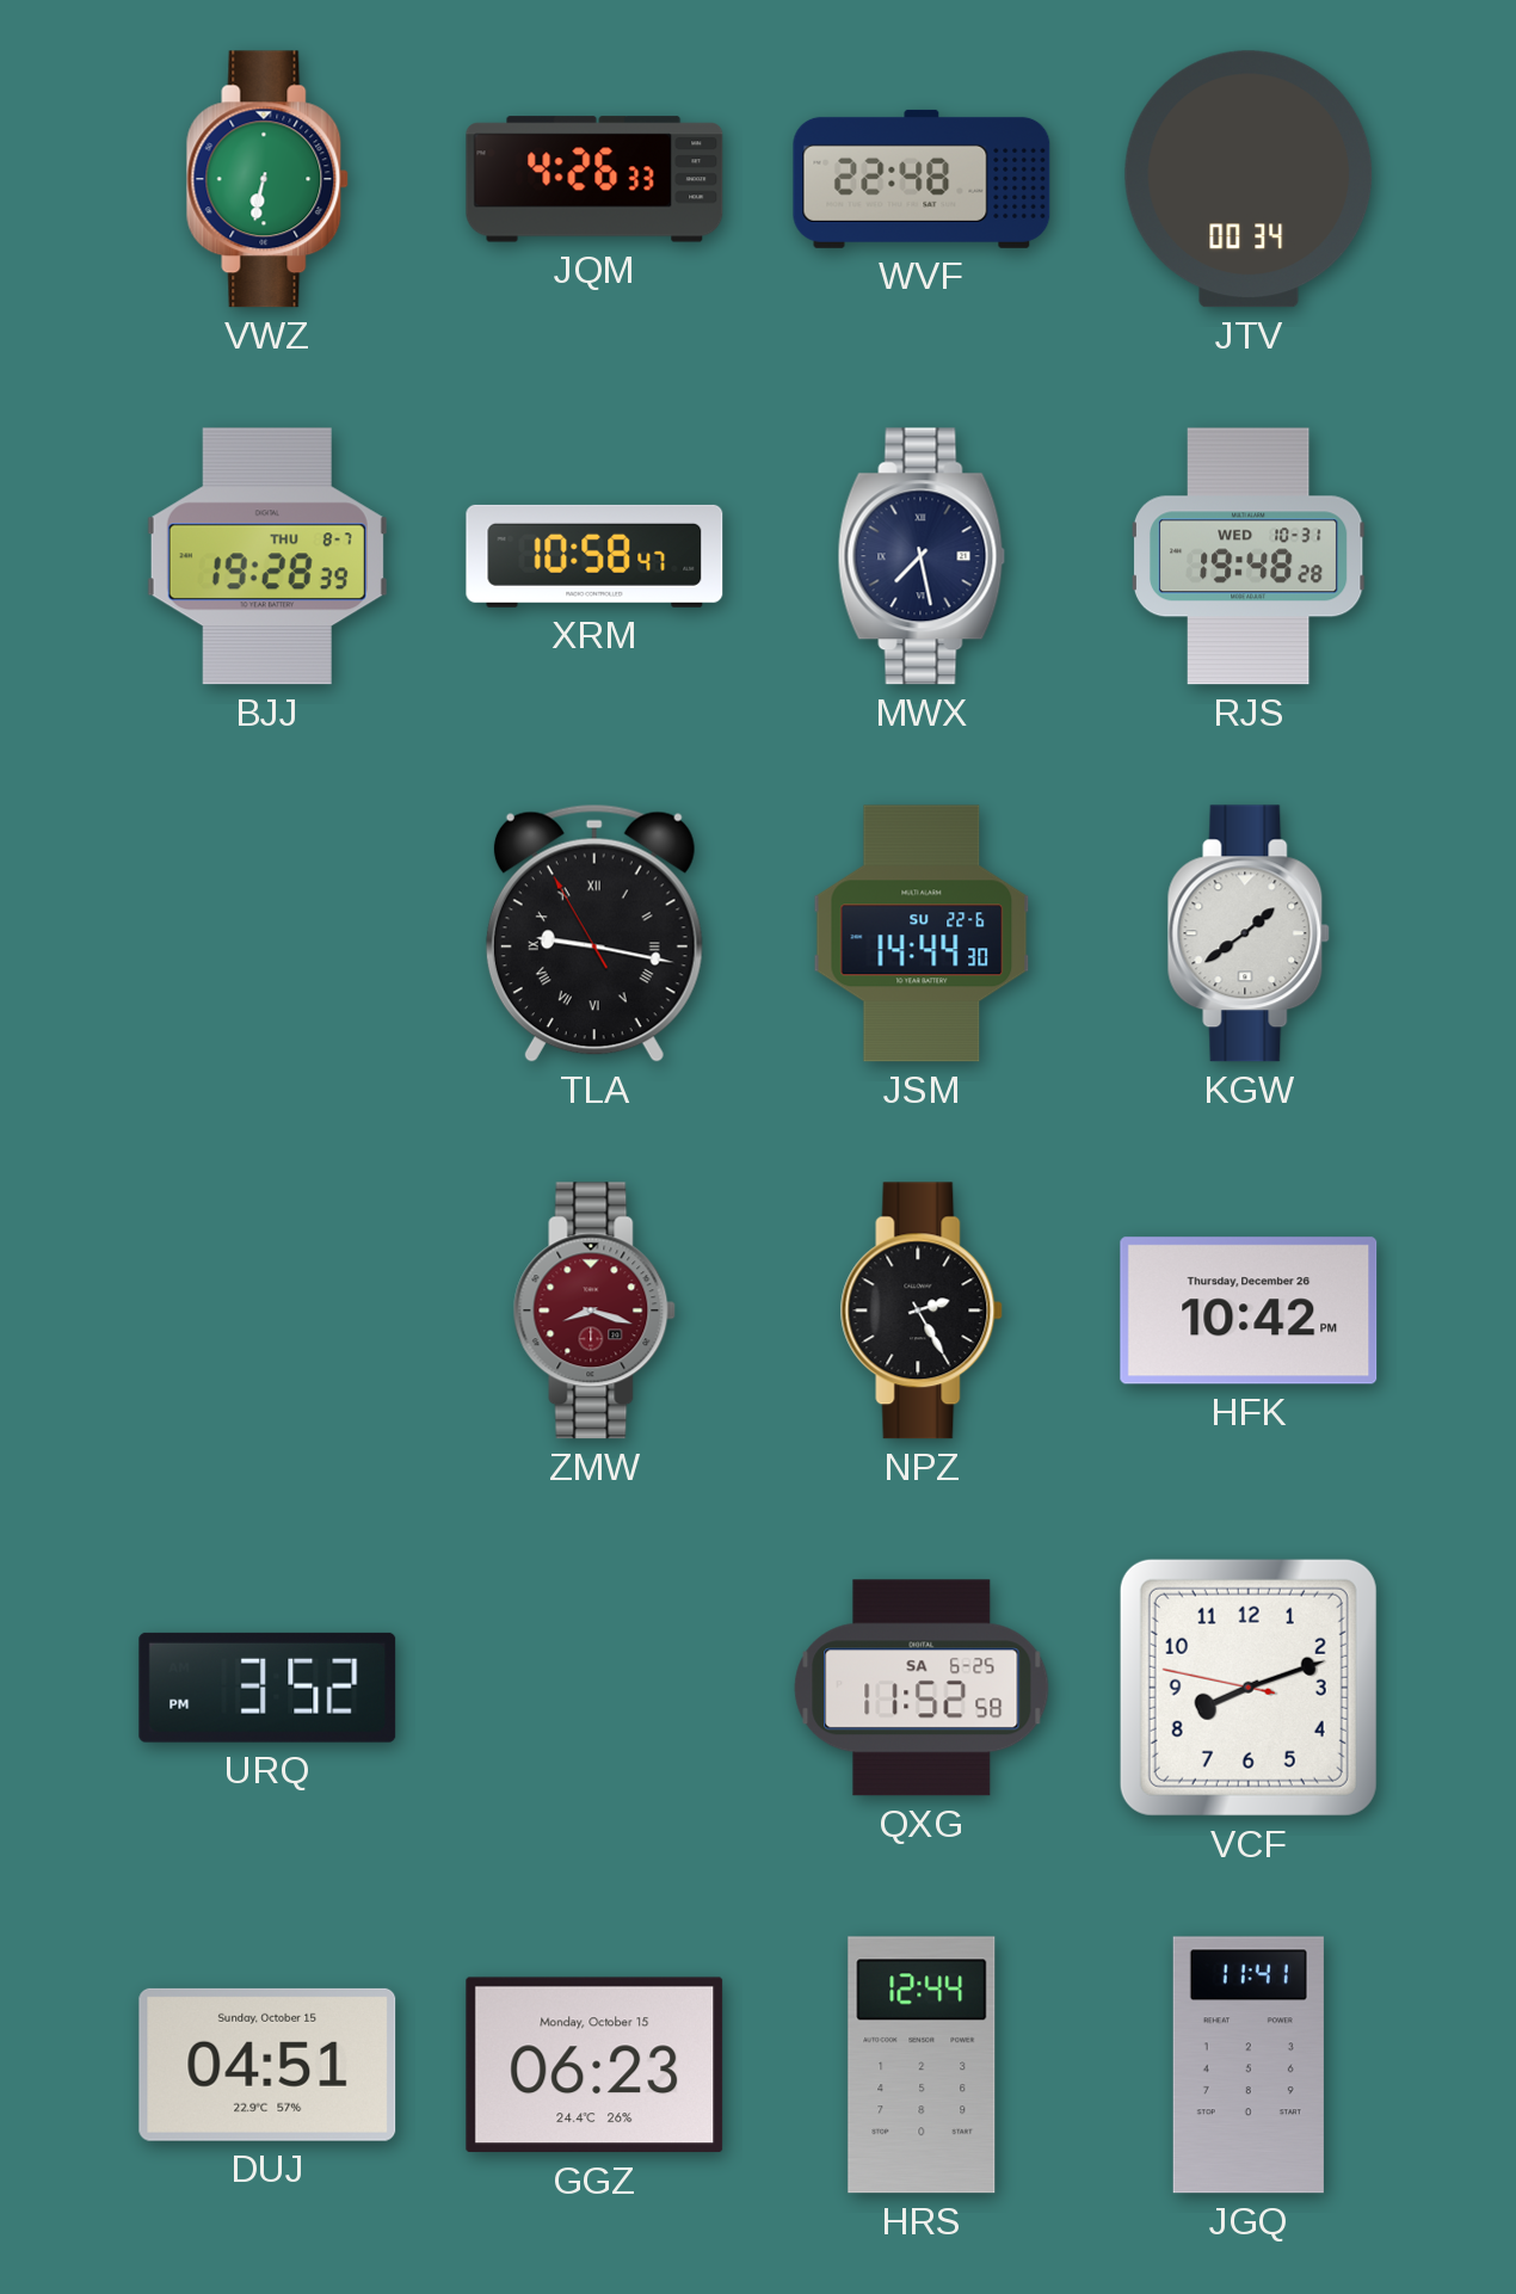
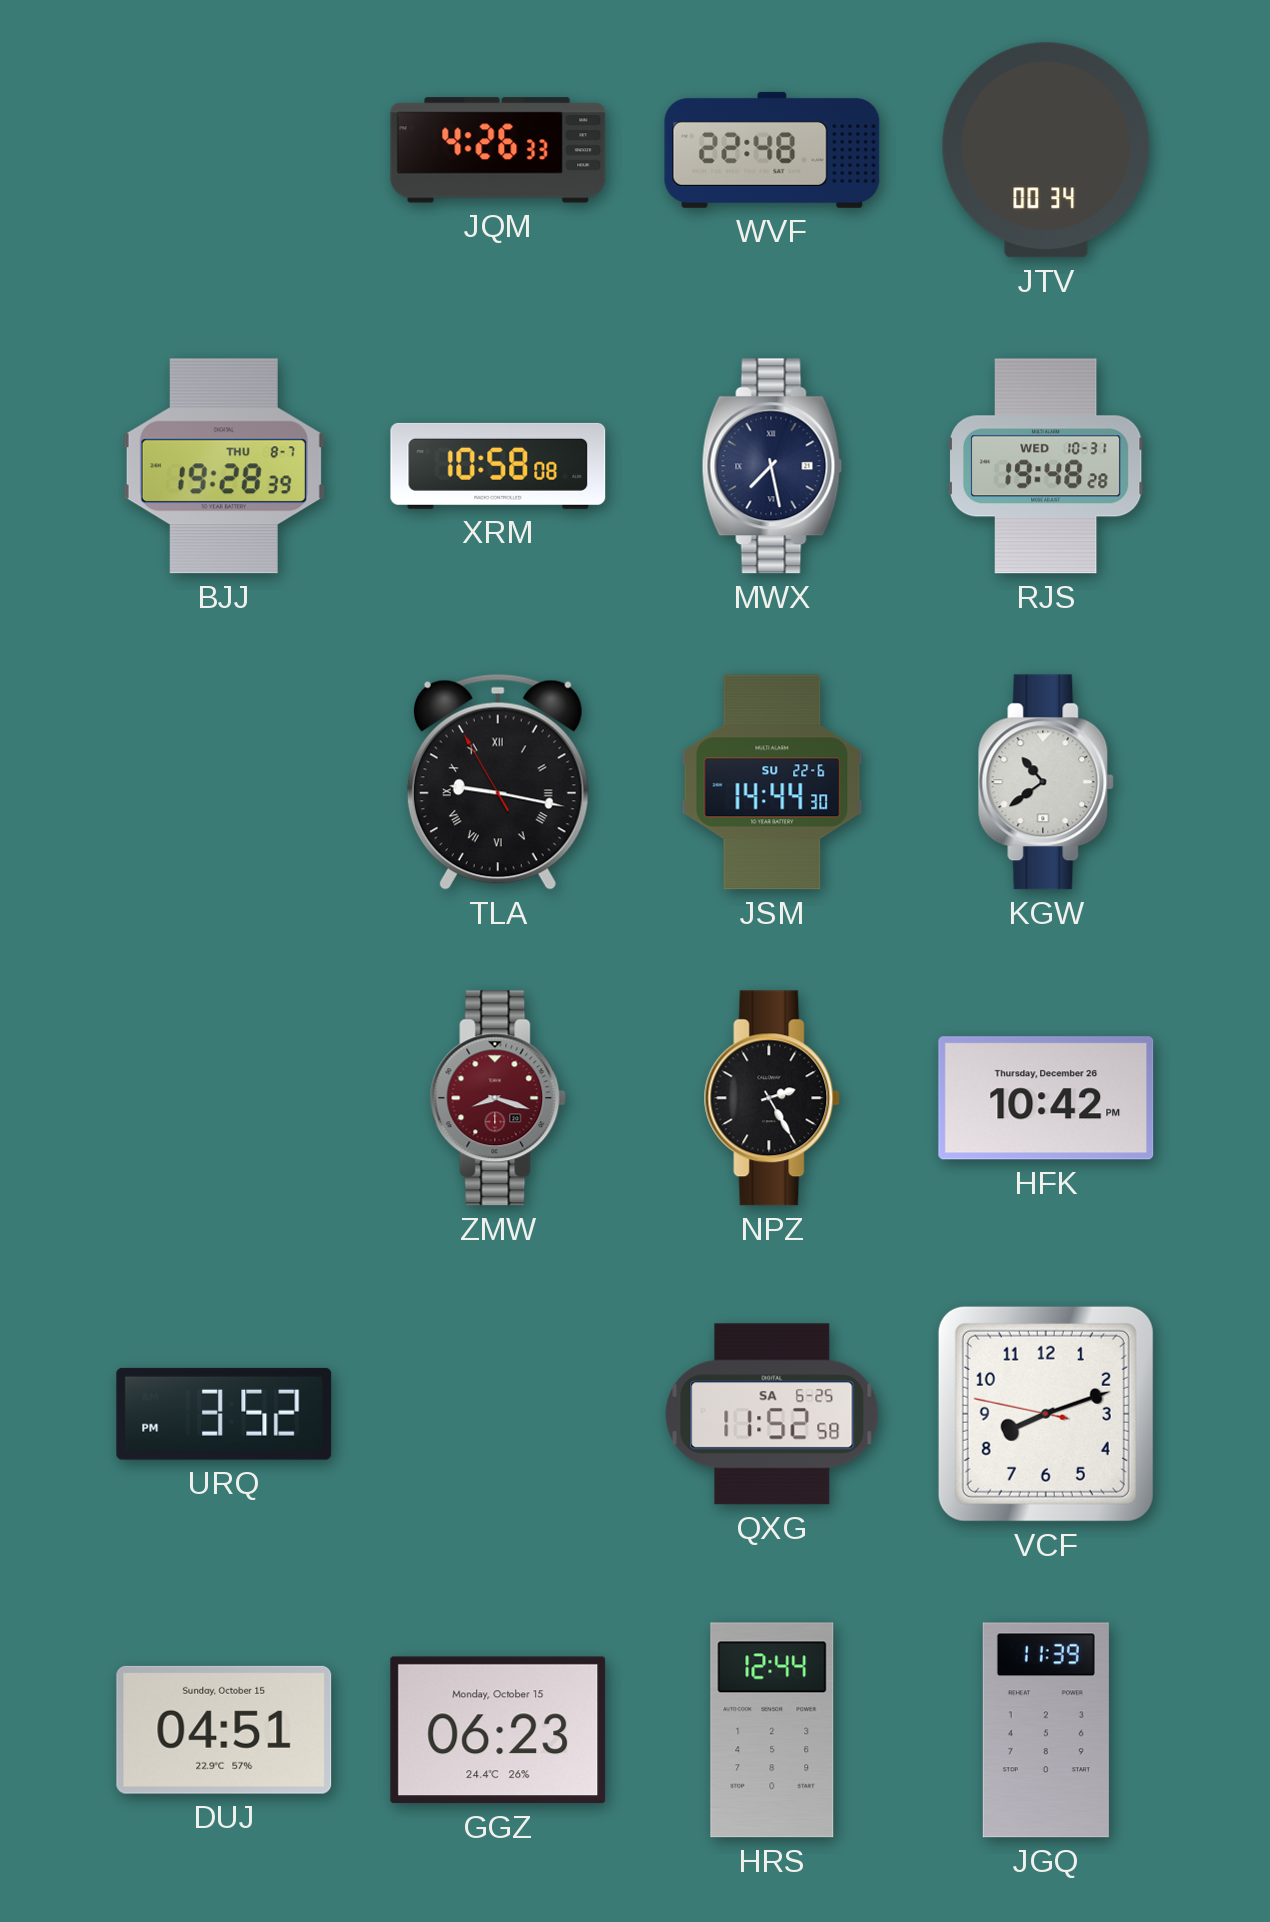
VWZ: 6:32 -> none
XRM: 10:58:47 -> 10:58:08
KGW: 1:39 -> 10:39
JGQ: 11:41 -> 11:39
